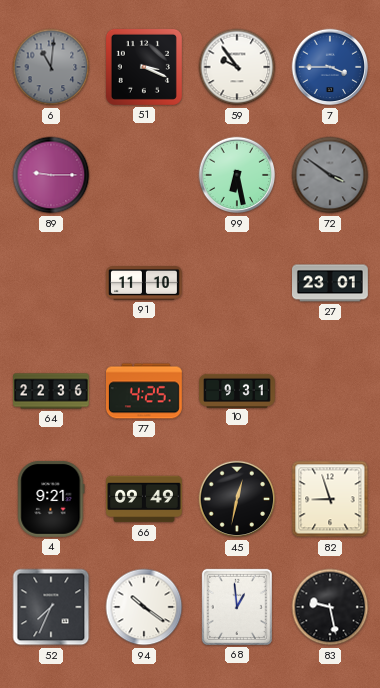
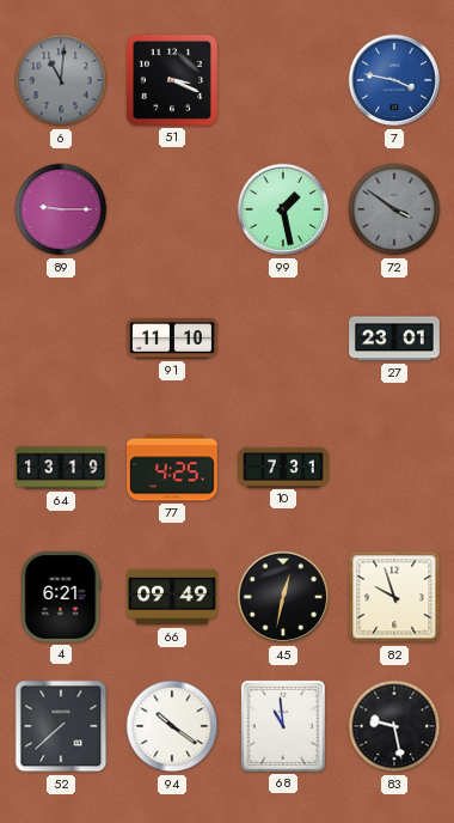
59: 9:54 -> none
7: 3:45 -> 3:47
99: 6:28 -> 1:28
64: 22:36 -> 13:19
10: 9:31 -> 7:31
4: 9:21 -> 6:21
82: 8:57 -> 9:57
52: 7:34 -> 7:38
68: 12:59 -> 10:59
